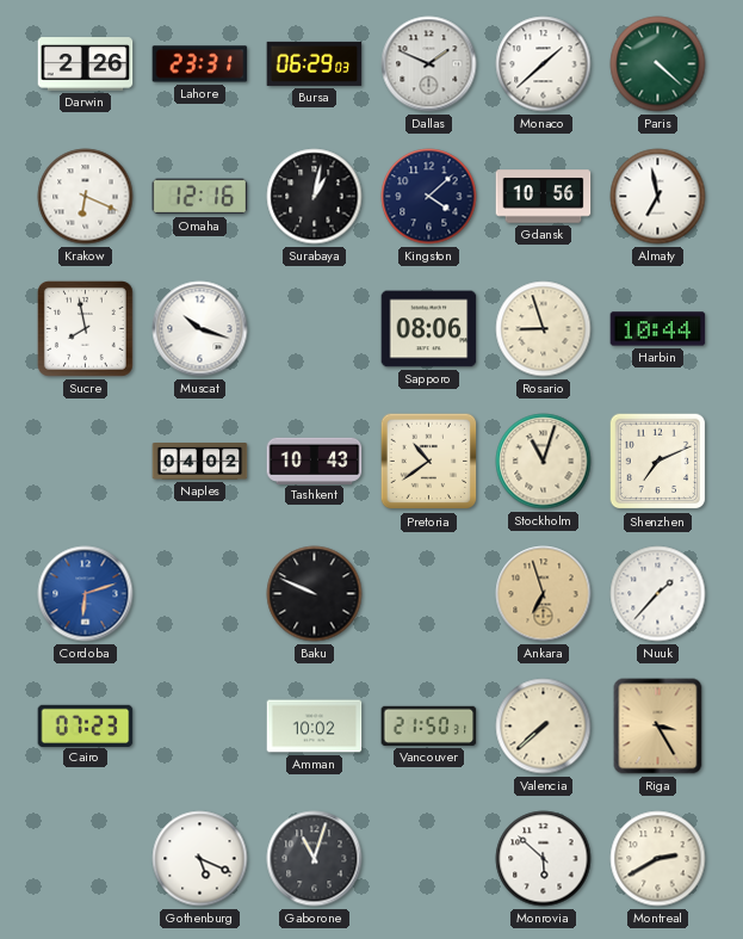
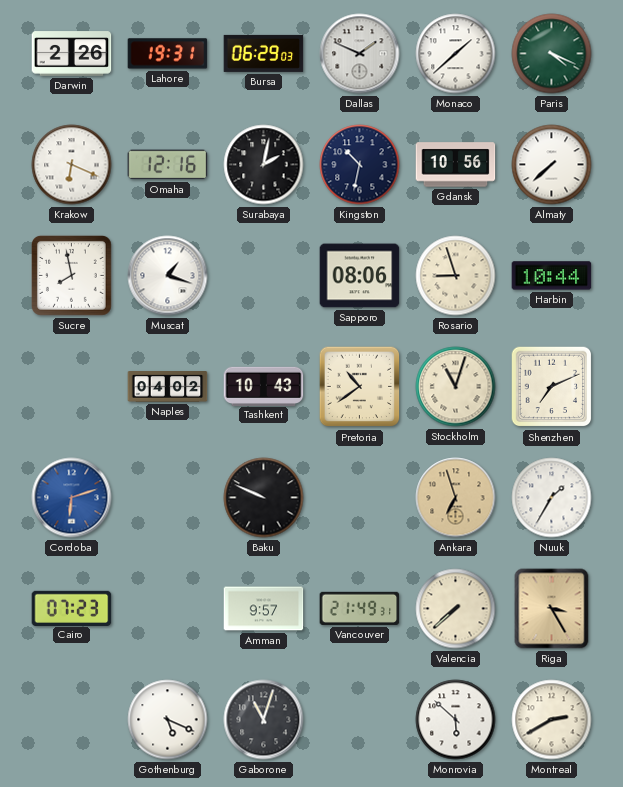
Lahore: 23:31 -> 19:31
Paris: 4:22 -> 4:19
Surabaya: 1:02 -> 2:02
Kingston: 4:08 -> 10:32
Almaty: 6:58 -> 7:38
Muscat: 10:18 -> 1:18
Nuuk: 1:37 -> 1:35
Amman: 10:02 -> 9:57
Vancouver: 21:50 -> 21:49
